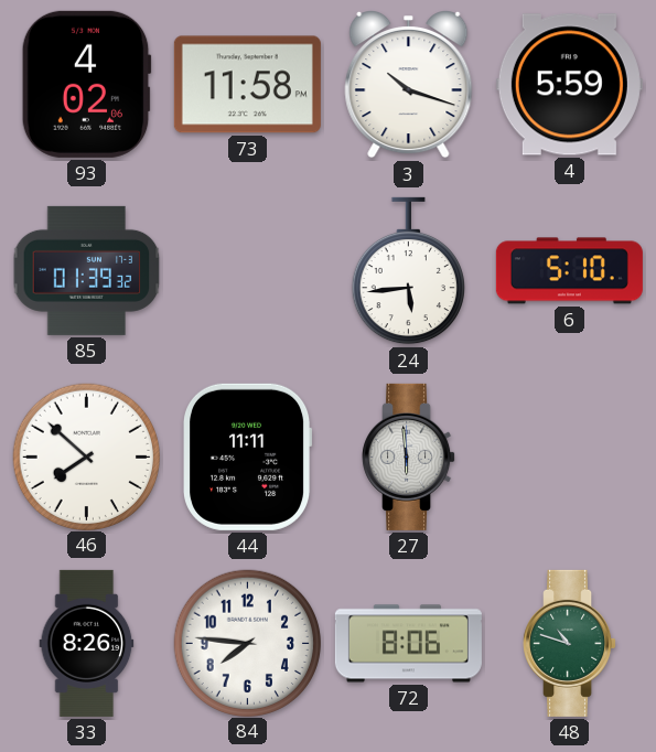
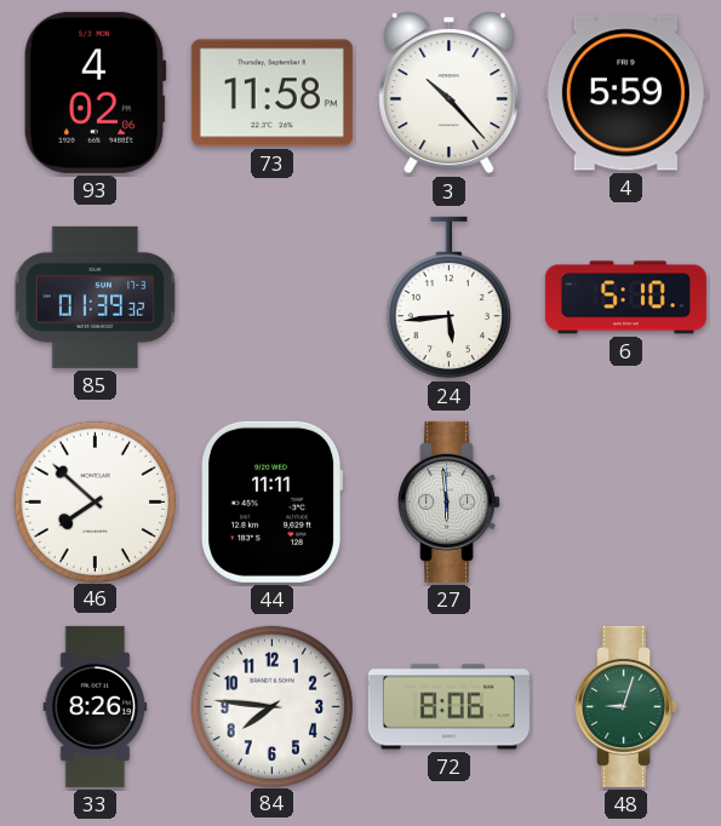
3: 10:18 -> 10:23
48: 10:48 -> 9:03
